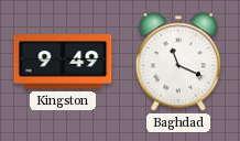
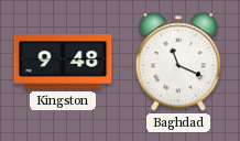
Kingston: 9:49 -> 9:48
